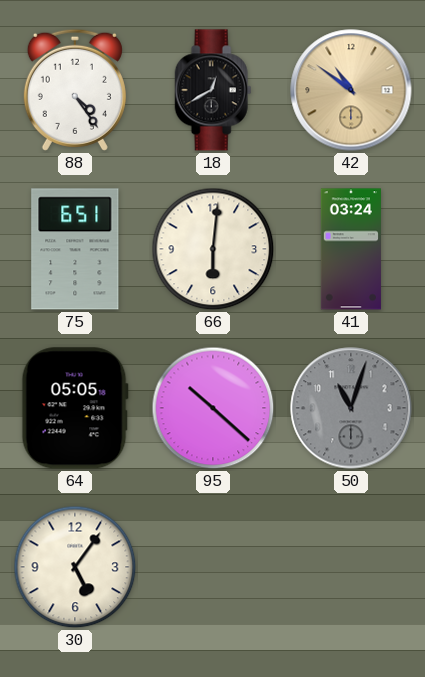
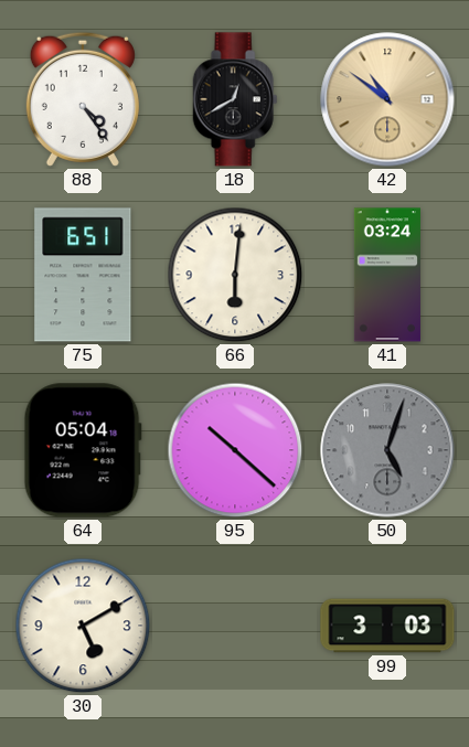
64: 05:05 -> 05:04
50: 11:03 -> 5:03
30: 5:06 -> 5:10
99: none -> 3:03
